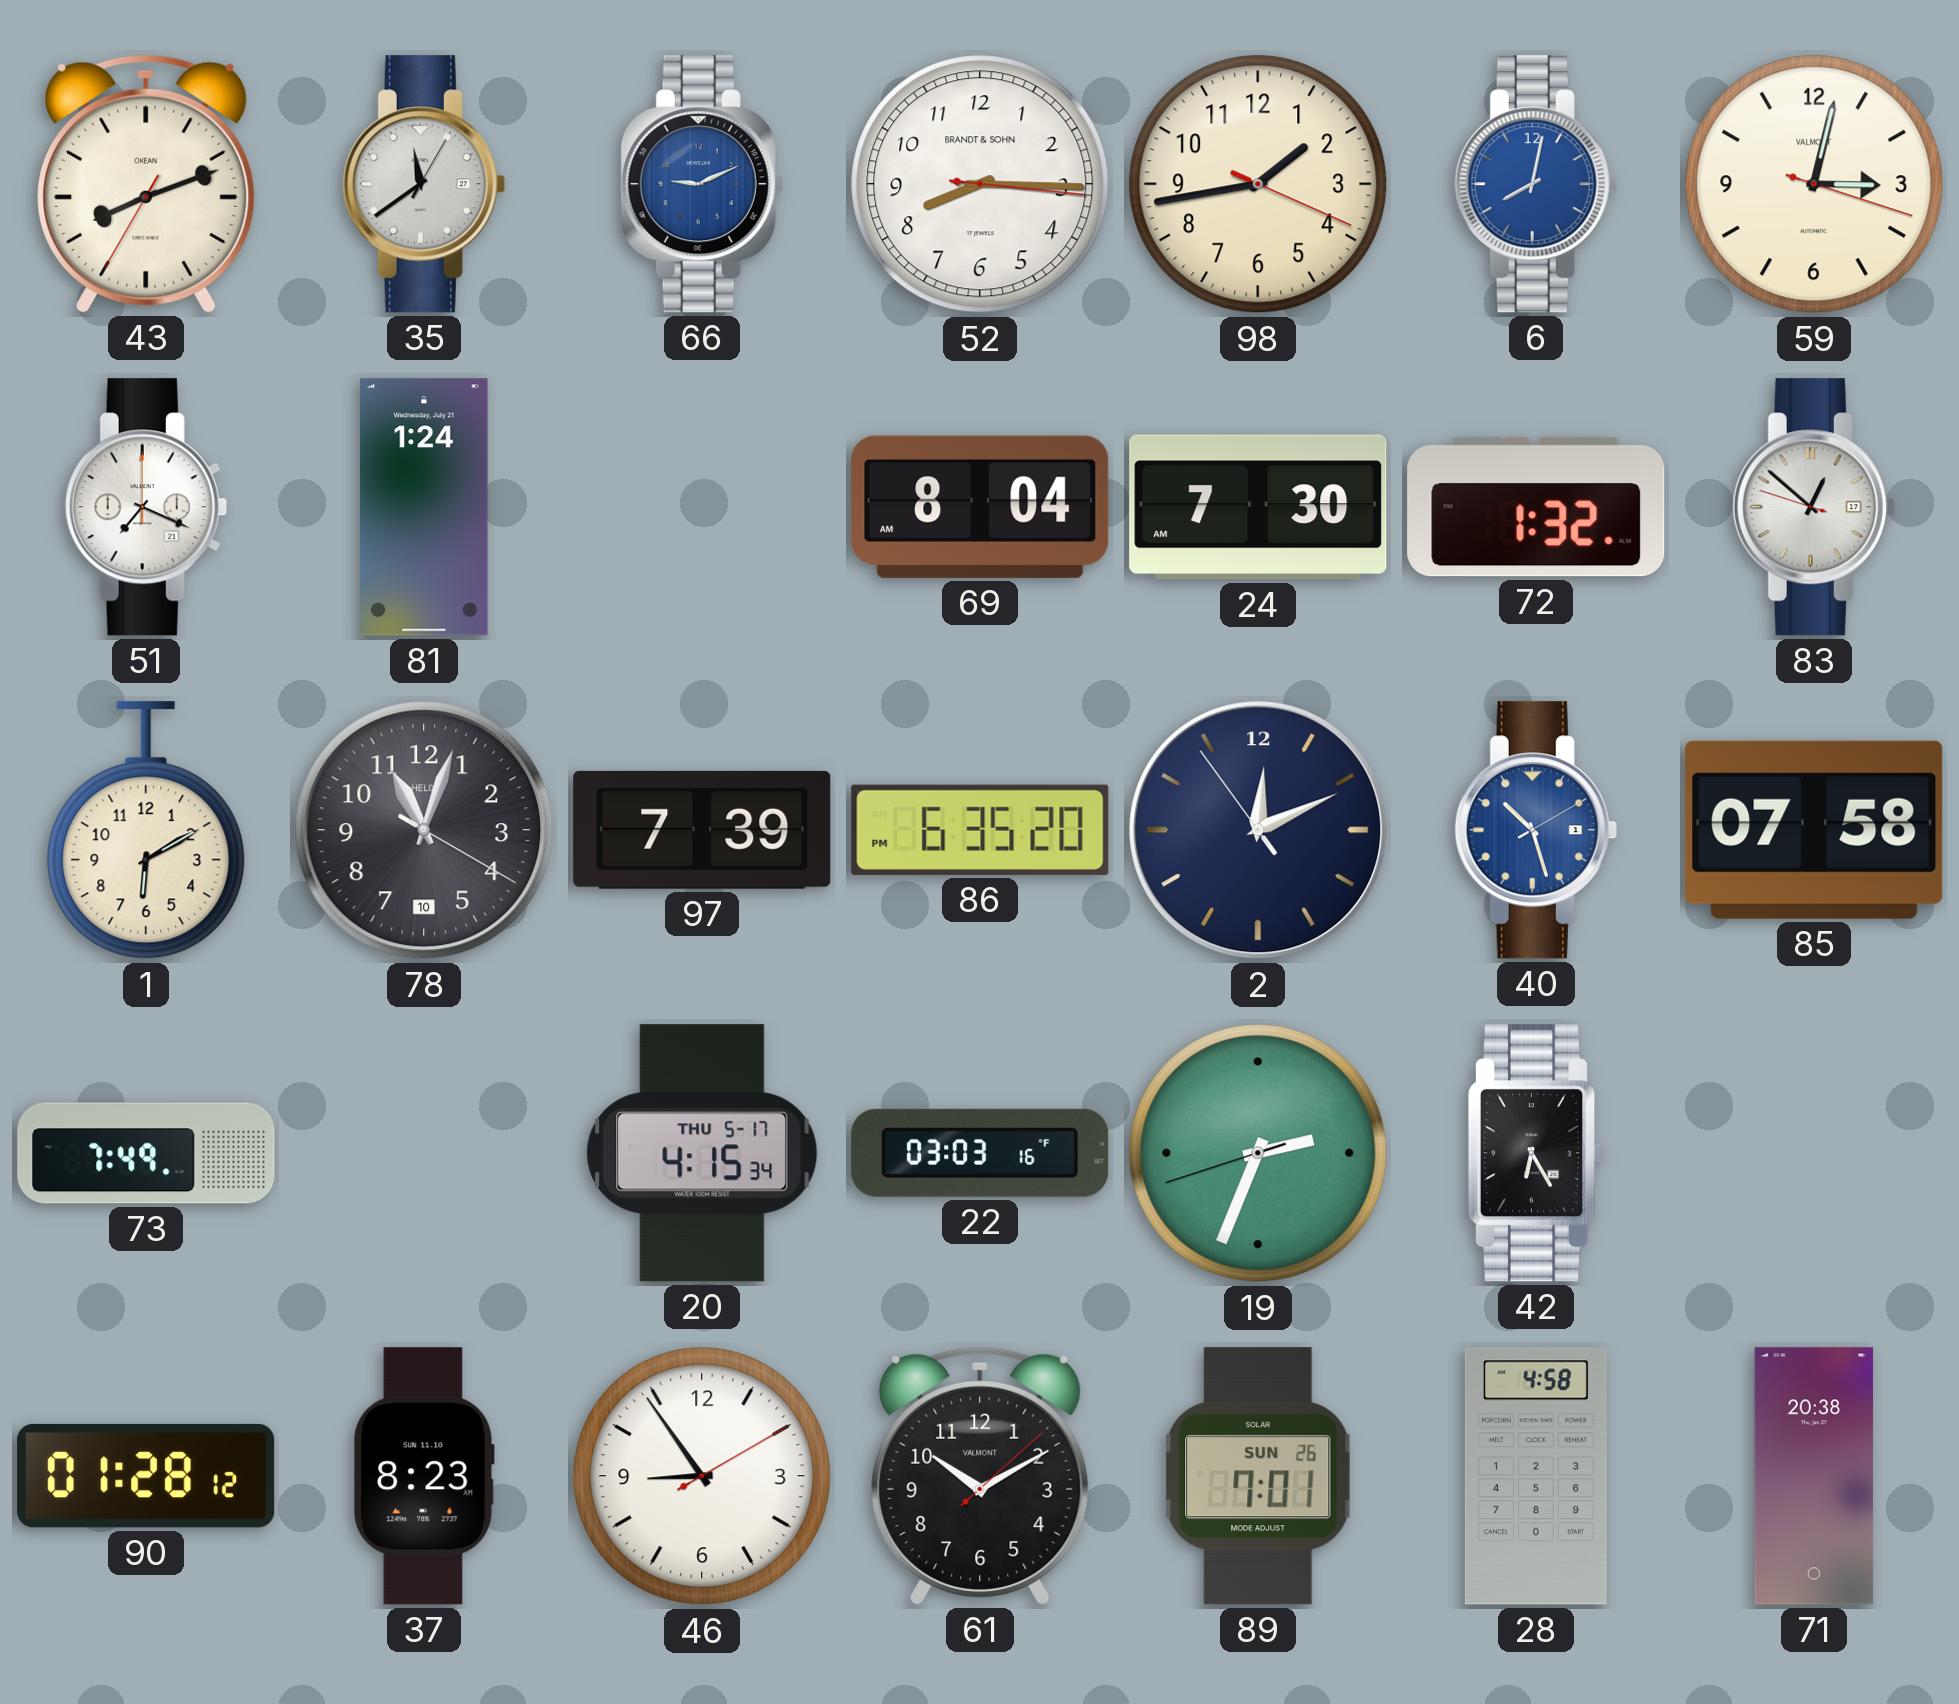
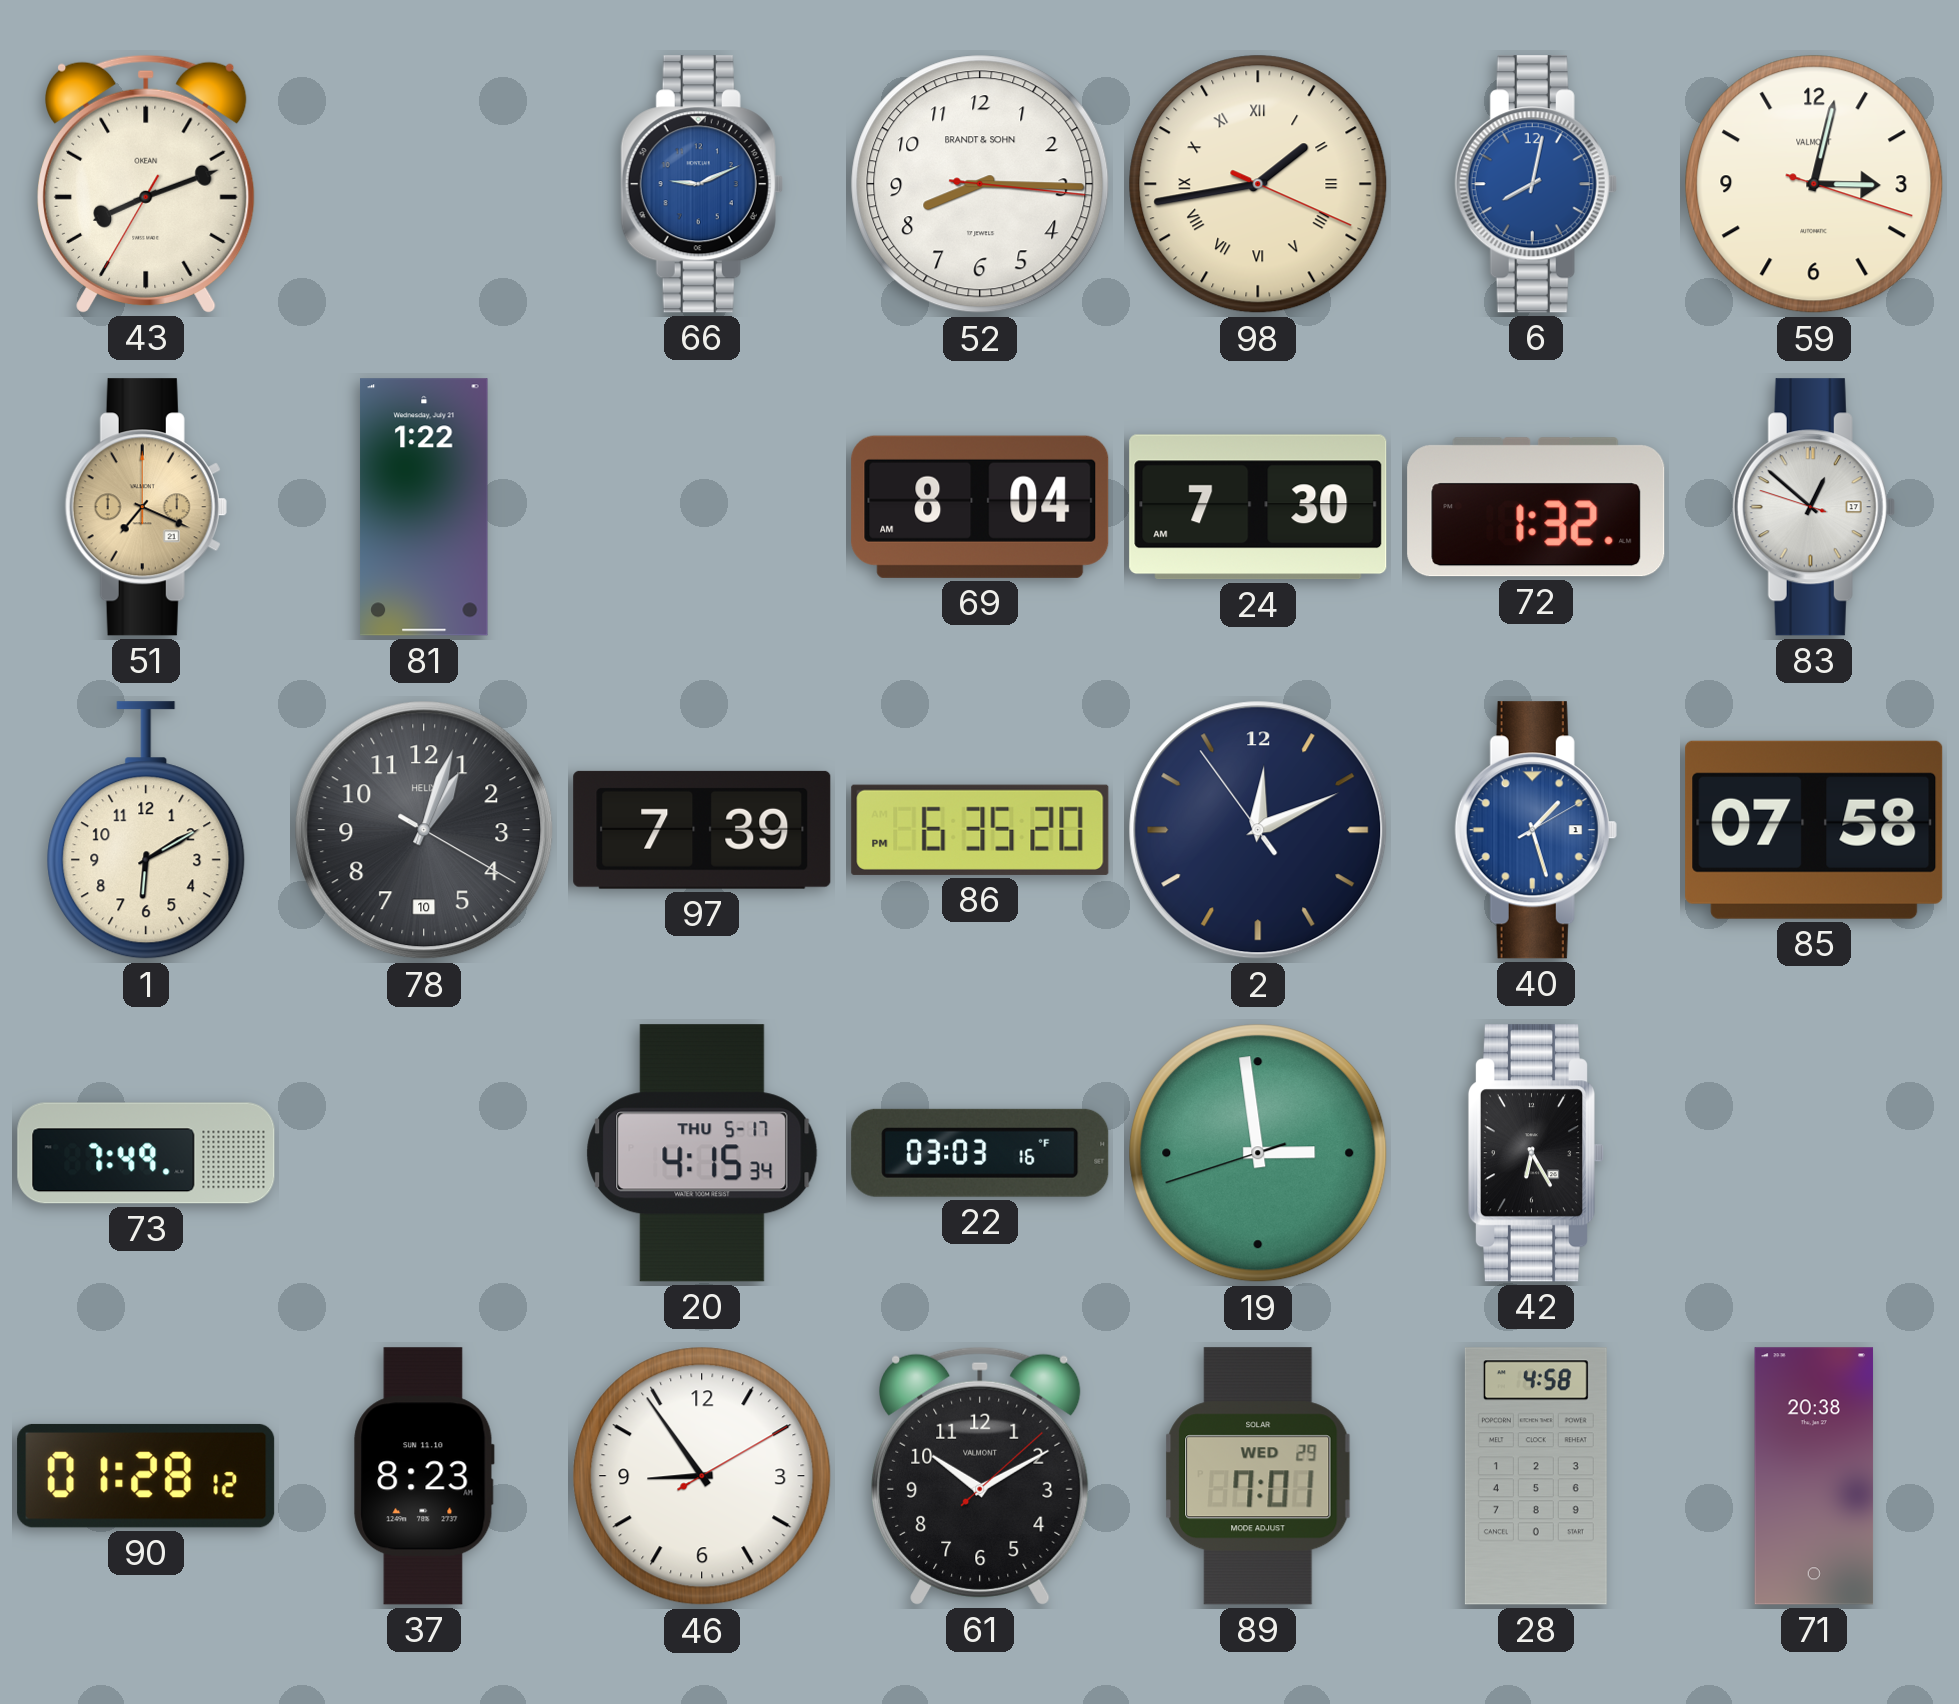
35: 11:39 -> none
98 numerals: Arabic -> Roman
51 dial: white -> champagne
81: 1:24 -> 1:22
78: 11:03 -> 1:03
40: 10:27 -> 1:27
19: 2:33 -> 2:58
89 date: SUN 26 -> WED 29
